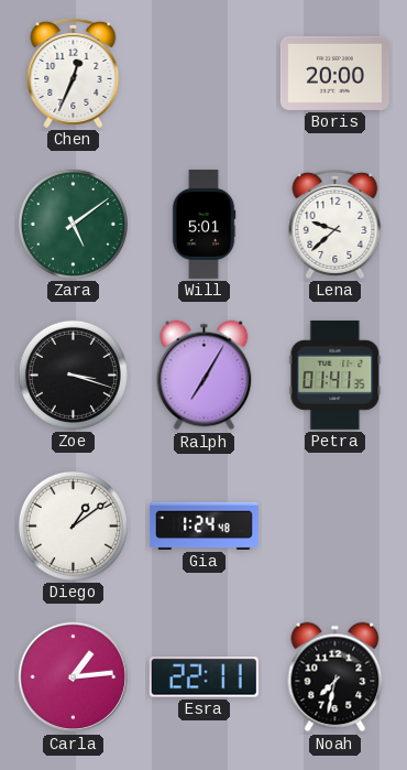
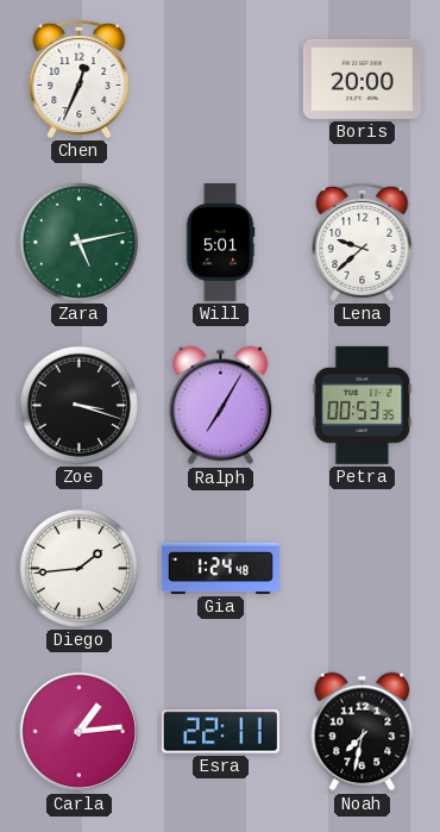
Zara: 5:09 -> 5:13
Petra: 01:41 -> 00:53
Diego: 1:09 -> 1:44
